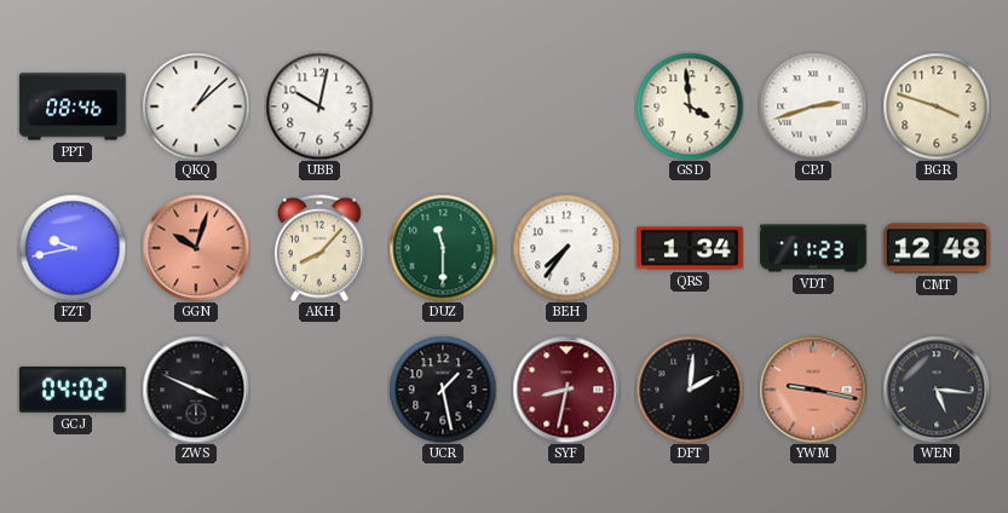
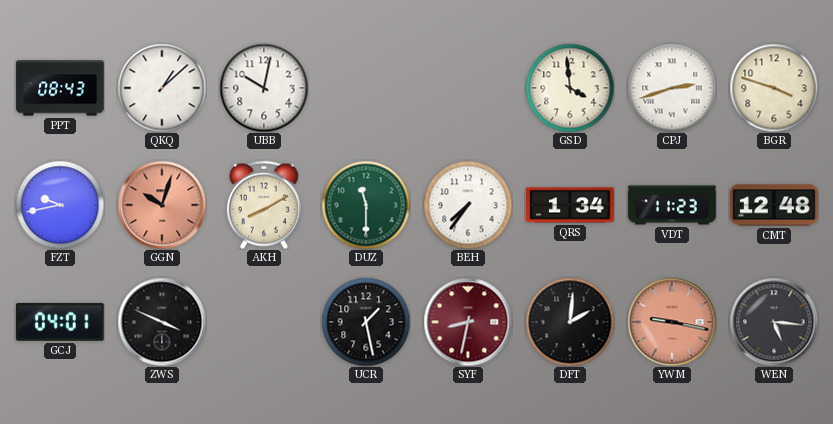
PPT: 08:46 -> 08:43
AKH: 8:07 -> 8:10
GCJ: 04:02 -> 04:01
